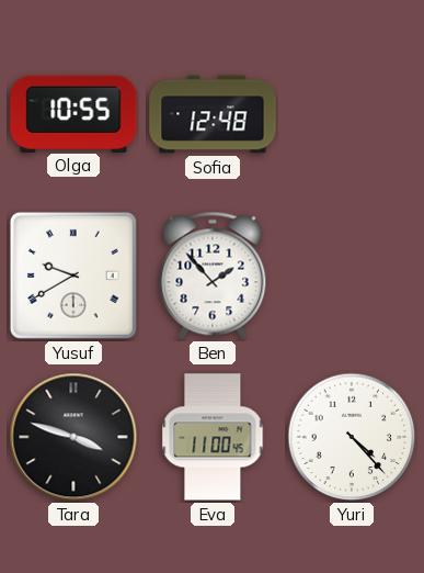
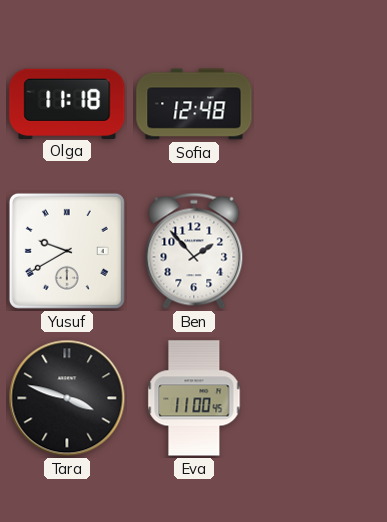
Olga: 10:55 -> 11:18
Yuri: 4:23 -> none
